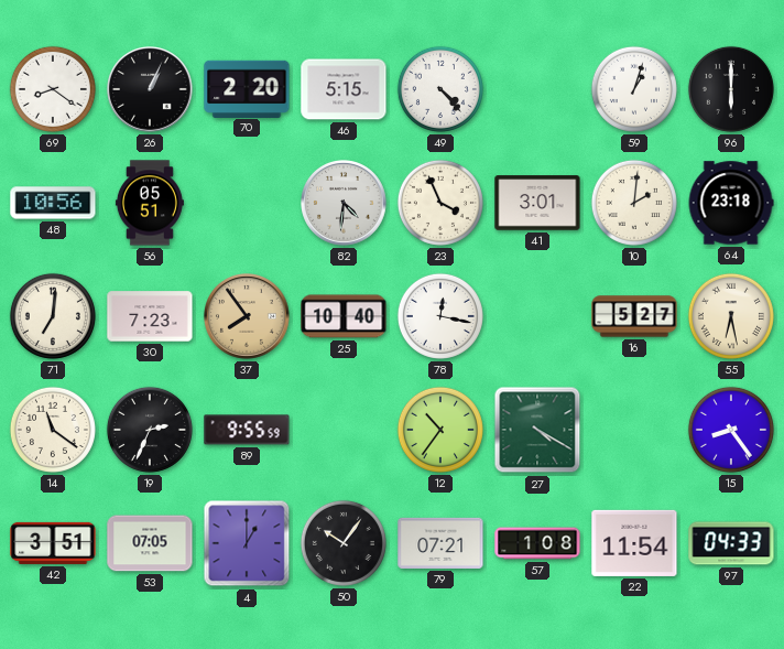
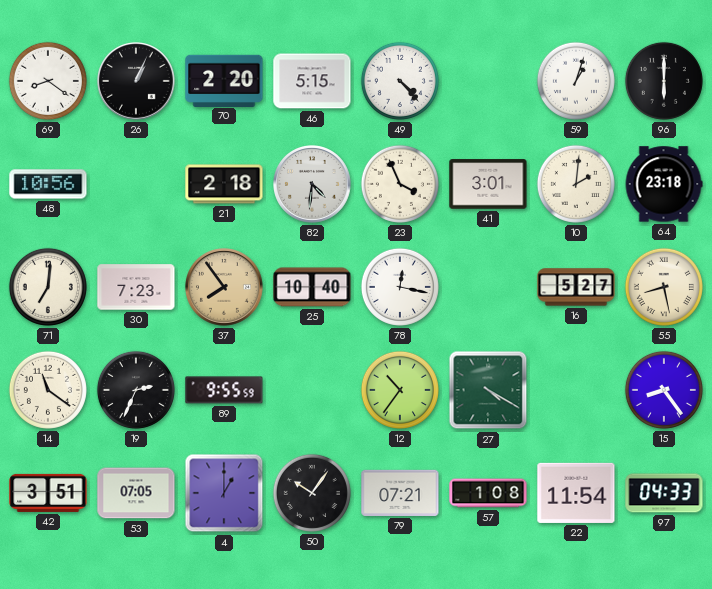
56: 05:51 -> none
21: none -> 2:18
55: 6:28 -> 8:28
